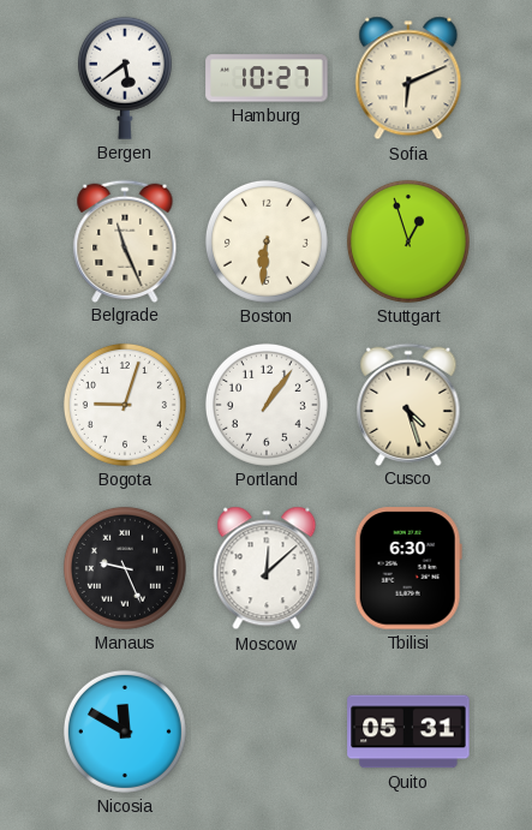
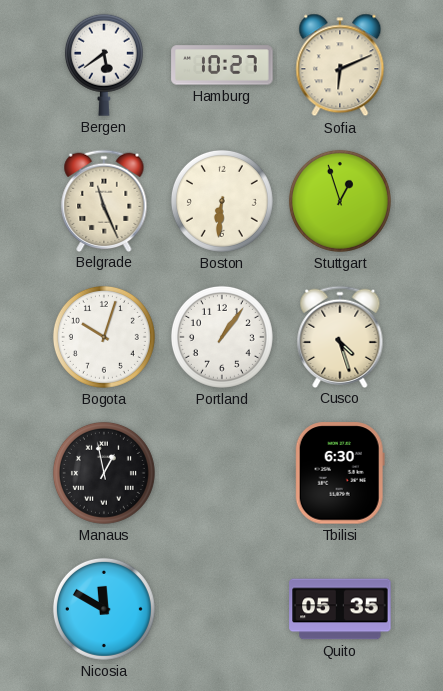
Bogota: 9:03 -> 10:03
Manaus: 9:26 -> 12:58
Moscow: 12:08 -> none
Quito: 05:31 -> 05:35
